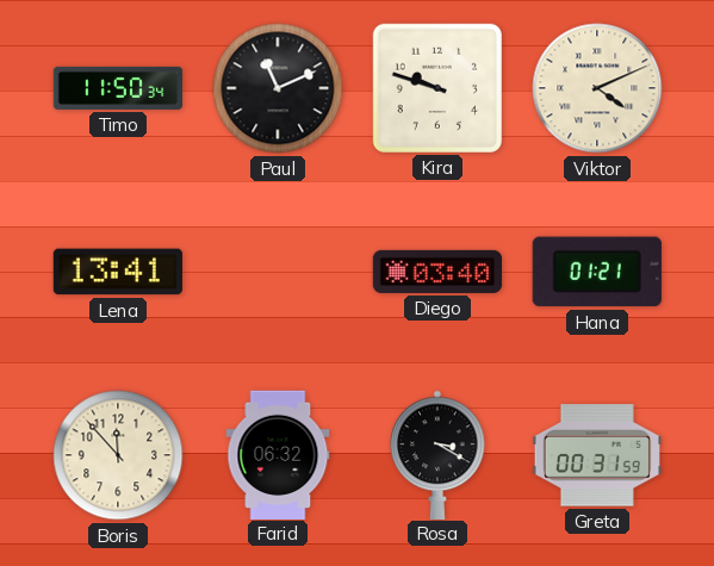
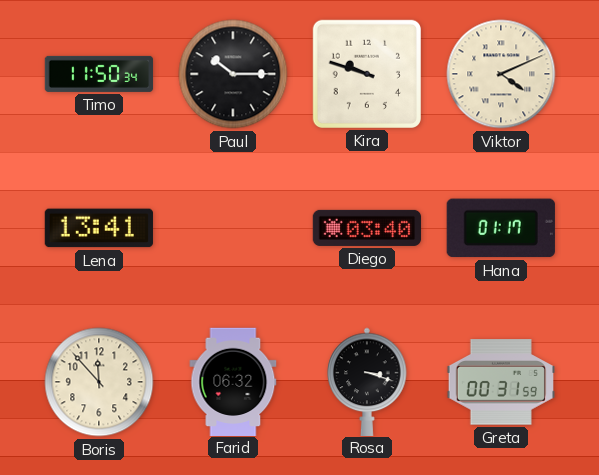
Paul: 11:11 -> 10:15
Hana: 01:21 -> 01:17
Rosa: 3:20 -> 3:18
